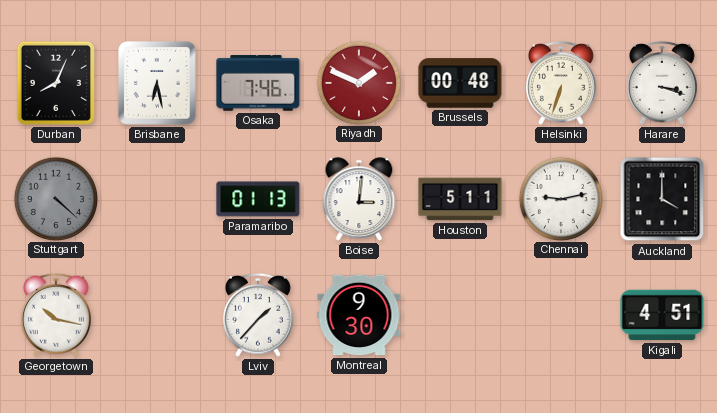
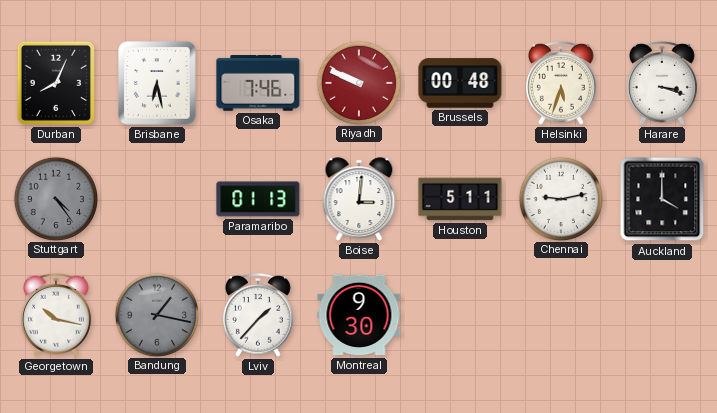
Riyadh: 1:49 -> 9:49
Helsinki: 6:33 -> 5:33
Stuttgart: 4:22 -> 4:24
Bandung: none -> 1:17
Kigali: 4:51 -> none
